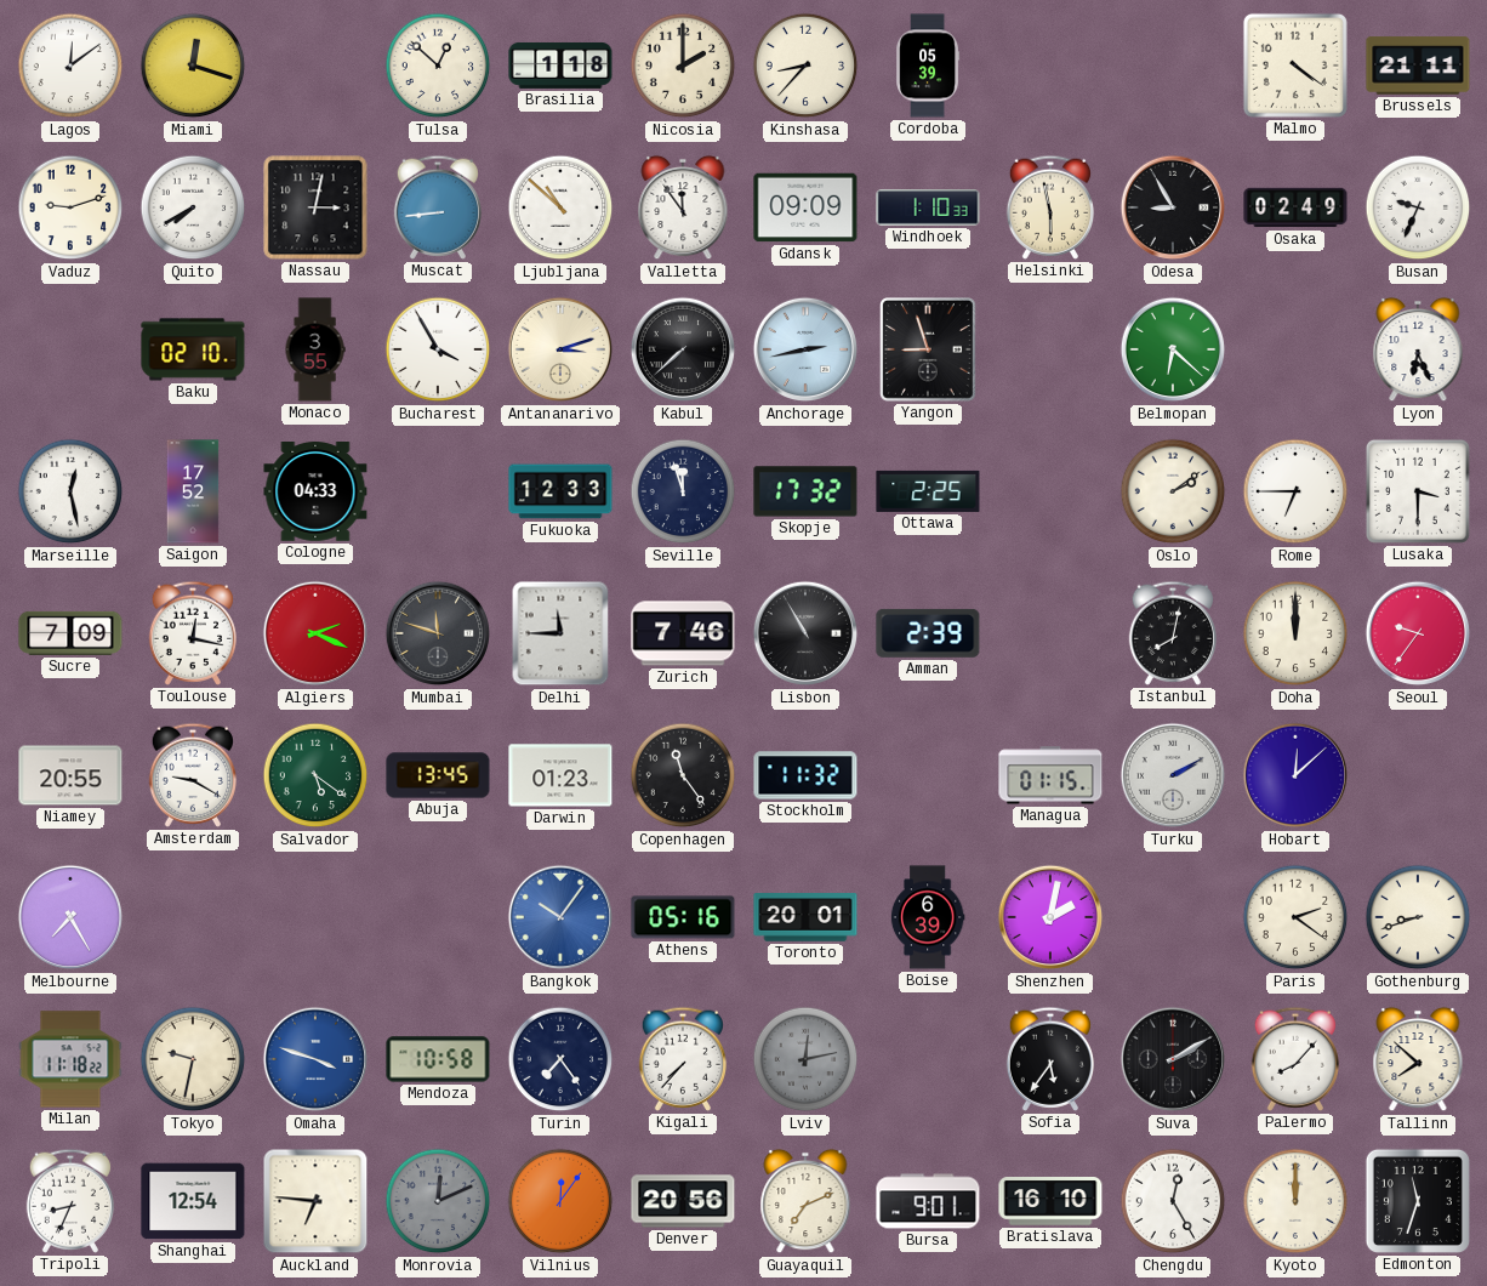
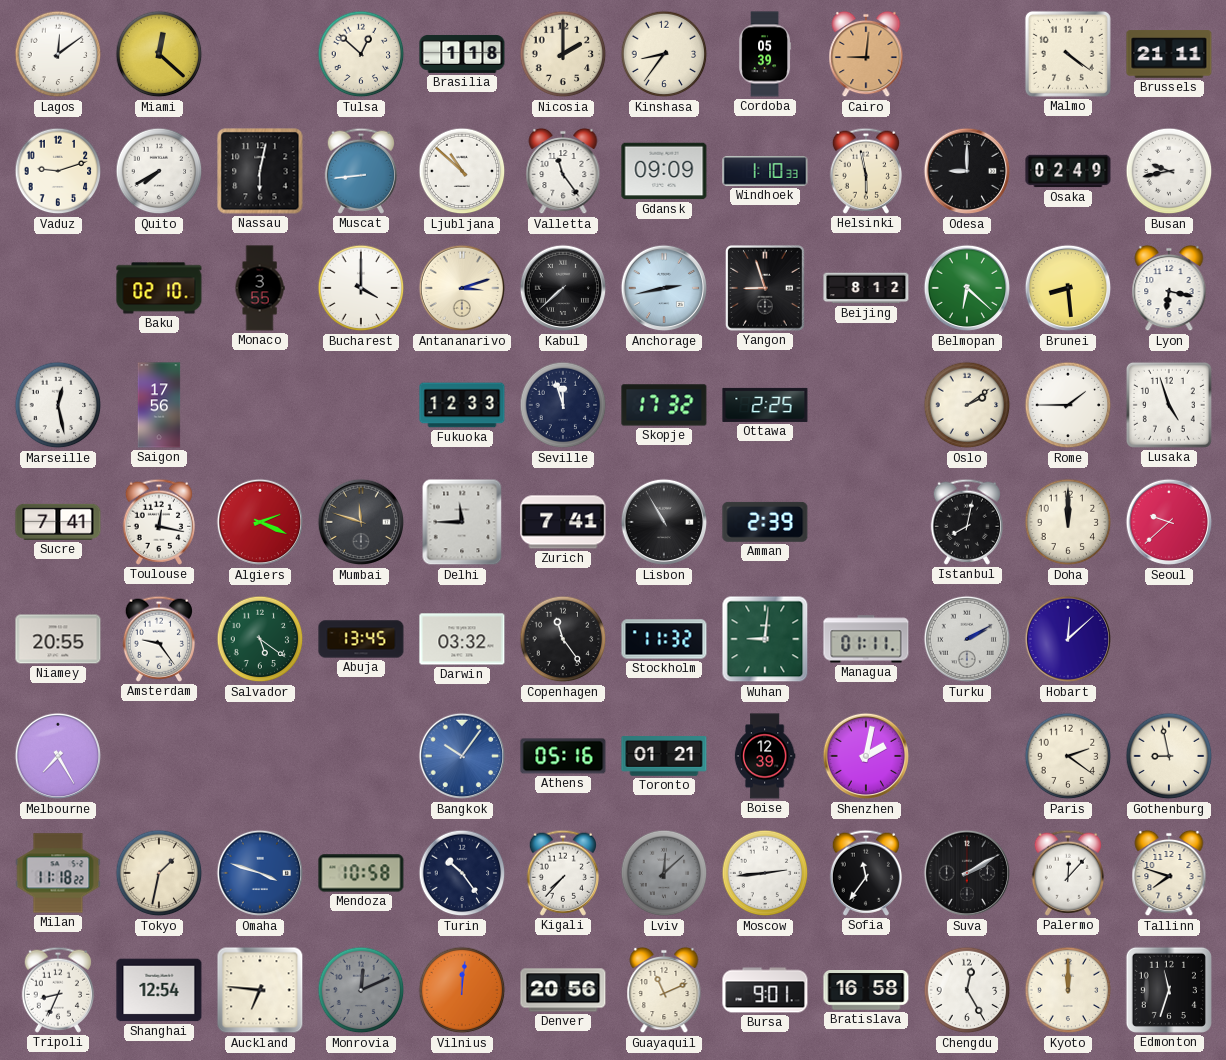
Miami: 12:18 -> 12:22
Kinshasa: 8:37 -> 8:36
Cairo: none -> 9:01
Nassau: 3:02 -> 6:02
Valletta: 11:54 -> 11:24
Odesa: 8:55 -> 9:00
Busan: 9:34 -> 9:43
Bucharest: 3:55 -> 4:00
Beijing: none -> 8:12
Brunei: none -> 8:29
Lyon: 6:26 -> 6:17
Saigon: 17:52 -> 17:56
Cologne: 04:33 -> none
Rome: 6:45 -> 1:45
Lusaka: 3:30 -> 4:57
Sucre: 7:09 -> 7:41
Zurich: 7:46 -> 7:41
Seoul: 9:36 -> 9:38
Amsterdam: 9:20 -> 9:24
Darwin: 01:23 -> 03:32
Wuhan: none -> 9:01
Managua: 01:15 -> 01:11
Toronto: 20:01 -> 01:21
Boise: 6:39 -> 12:39
Gothenburg: 8:42 -> 8:58
Tokyo: 9:32 -> 1:32
Turin: 7:24 -> 10:24
Lviv: 12:13 -> 12:08
Moscow: none -> 2:44
Sofia: 5:36 -> 11:36
Palermo: 8:07 -> 12:07
Tallinn: 7:52 -> 7:48
Vilnius: 12:06 -> 12:01
Guayaquil: 7:11 -> 11:11
Bratislava: 16:10 -> 16:58
